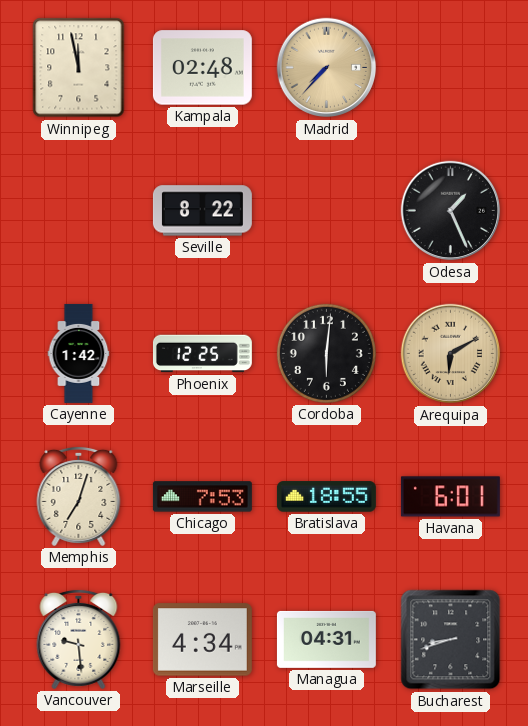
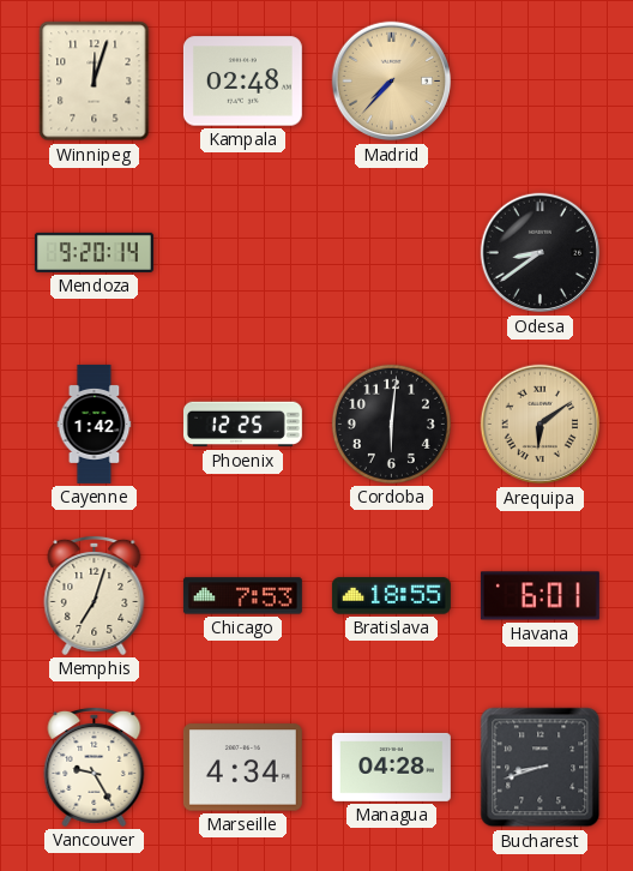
Winnipeg: 11:58 -> 12:03
Mendoza: none -> 9:20
Seville: 8:22 -> none
Odesa: 1:26 -> 8:39
Arequipa: 6:10 -> 6:09
Vancouver: 9:29 -> 9:25
Managua: 04:31 -> 04:28
